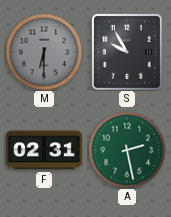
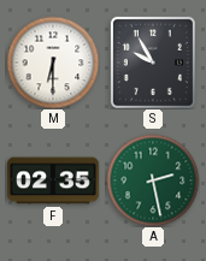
M dial: grey -> white
F: 02:31 -> 02:35
